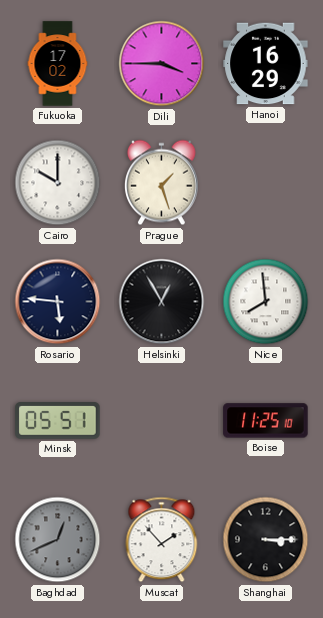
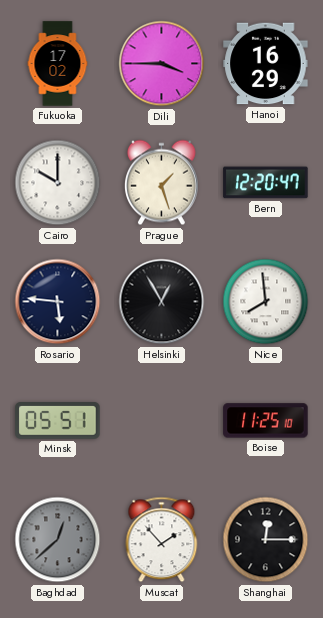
Bern: none -> 12:20
Baghdad: 12:41 -> 12:38
Shanghai: 3:15 -> 12:15
